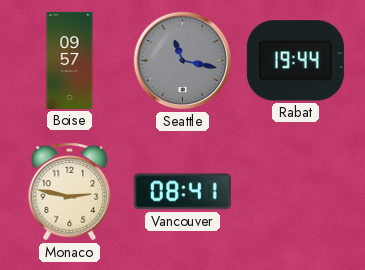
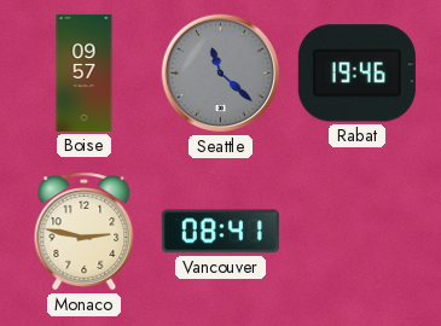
Seattle: 11:17 -> 11:22
Rabat: 19:44 -> 19:46
